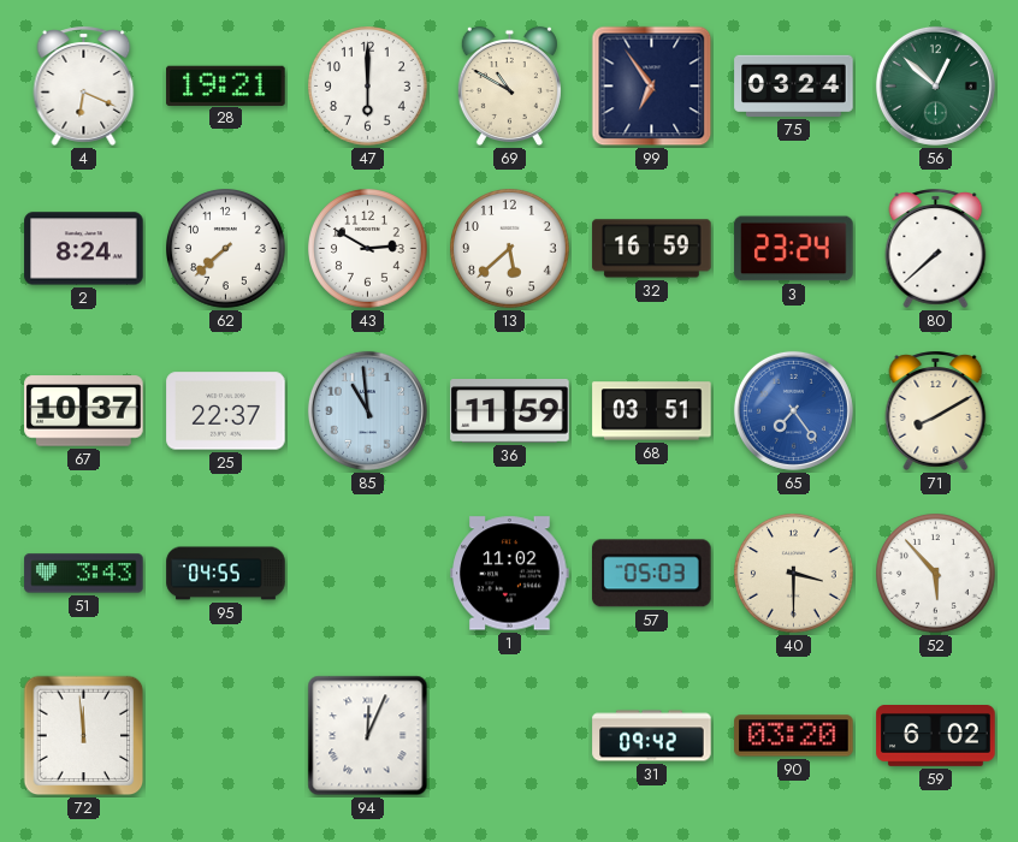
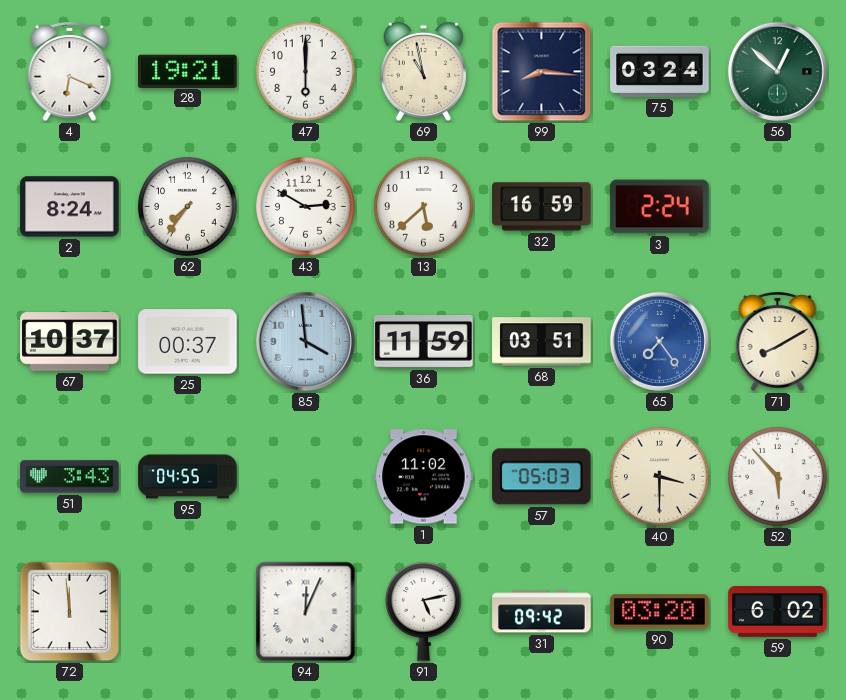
69: 10:50 -> 10:58
99: 6:54 -> 8:16
62: 7:38 -> 7:36
3: 23:24 -> 2:24
80: 7:38 -> none
25: 22:37 -> 00:37
85: 10:59 -> 3:59
91: none -> 5:13
